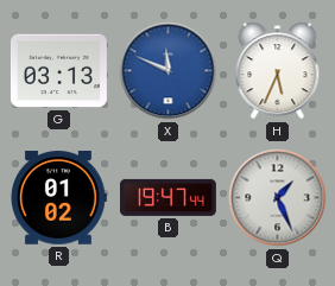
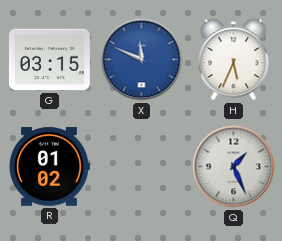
G: 03:13 -> 03:15
B: 19:47 -> none
